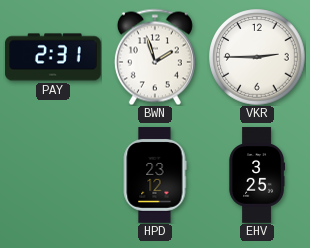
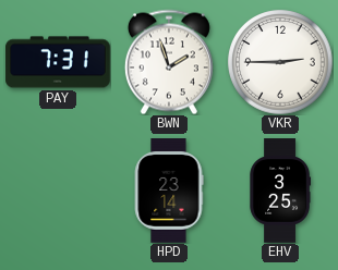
PAY: 2:31 -> 7:31
HPD: 23:12 -> 23:14
